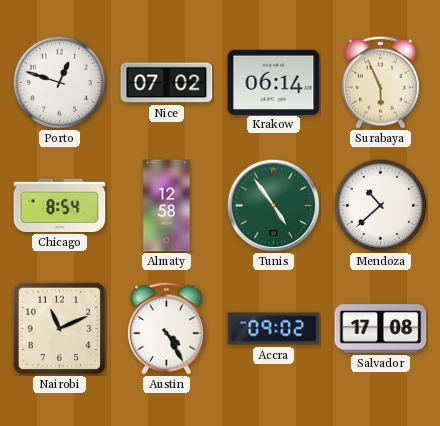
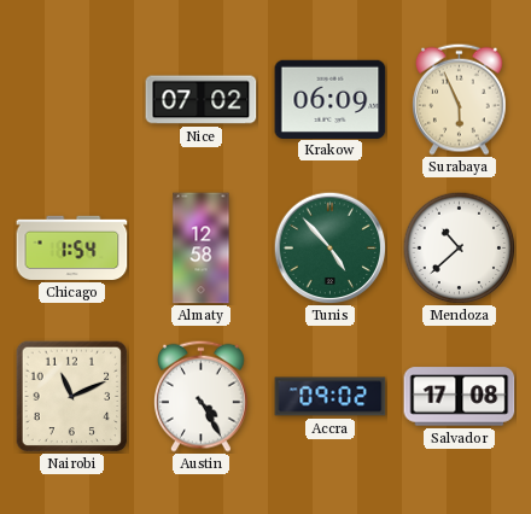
Porto: 12:48 -> none
Krakow: 06:14 -> 06:09
Chicago: 8:54 -> 1:54
Tunis: 4:54 -> 4:53
